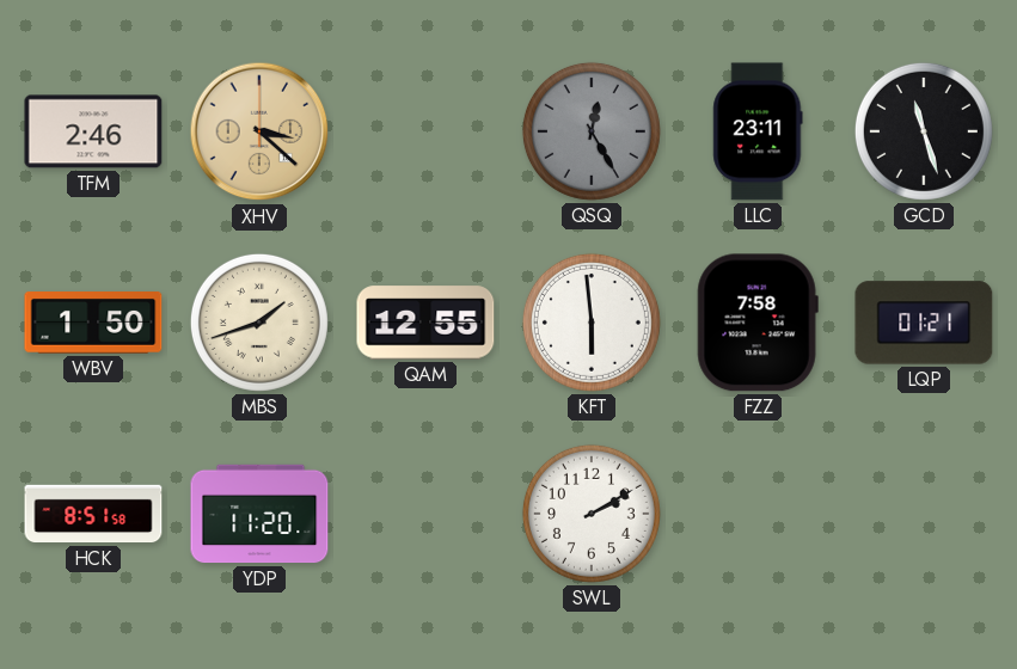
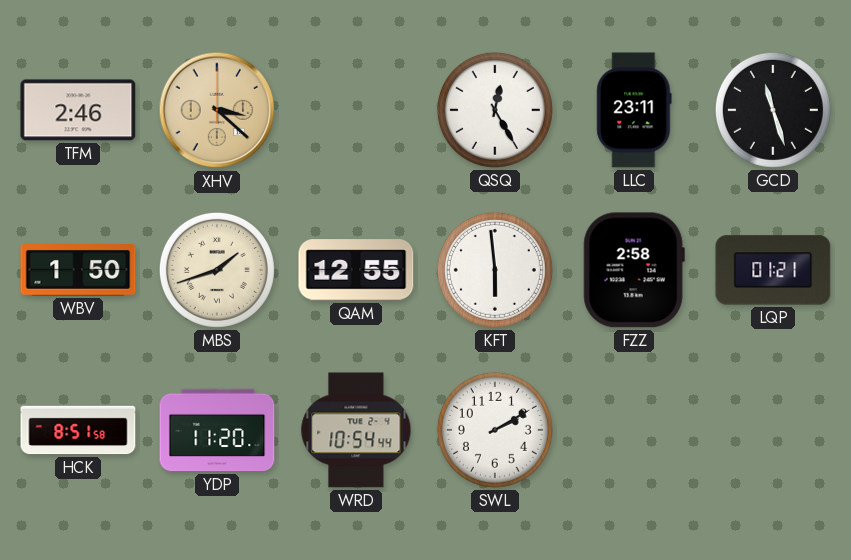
QSQ dial: grey -> white
FZZ: 7:58 -> 2:58
WRD: none -> 10:54
